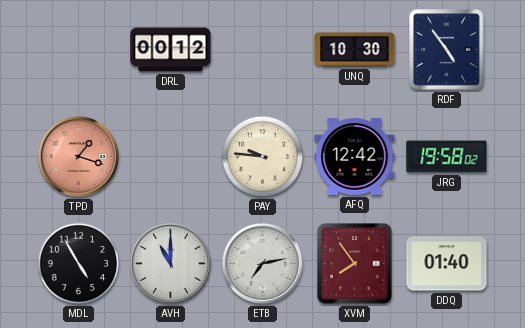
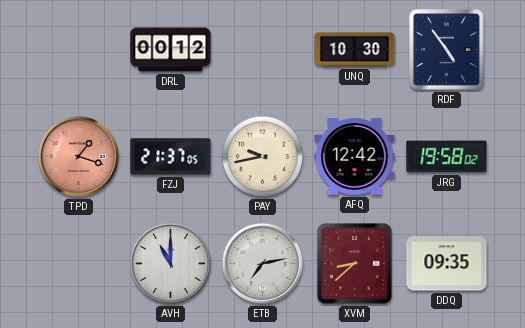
FZJ: none -> 21:37
PAY: 9:46 -> 9:43
MDL: 4:55 -> none
XVM: 7:54 -> 8:38
DDQ: 01:40 -> 09:35
